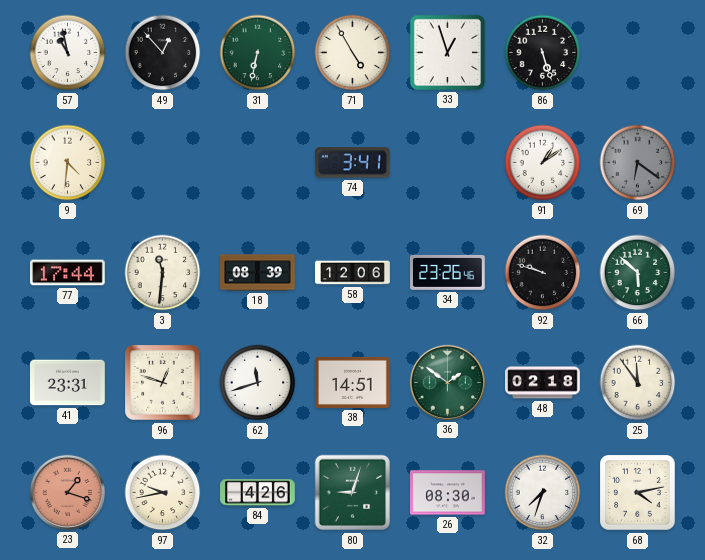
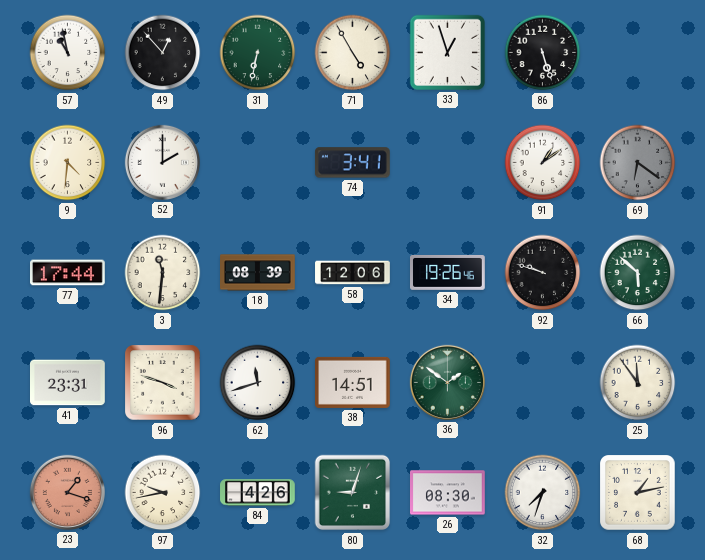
52: none -> 2:00
34: 23:26 -> 19:26
96: 12:48 -> 3:48
48: 02:18 -> none
68: 4:13 -> 1:13
